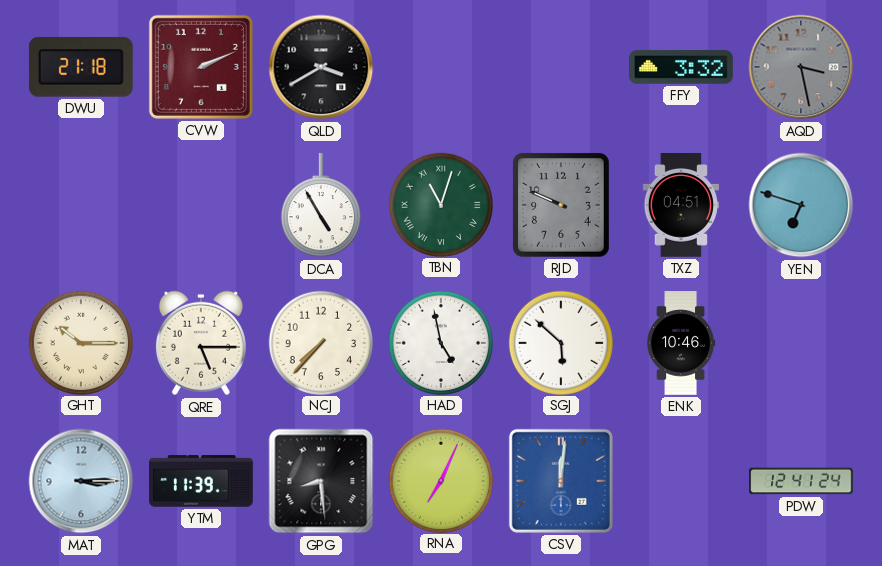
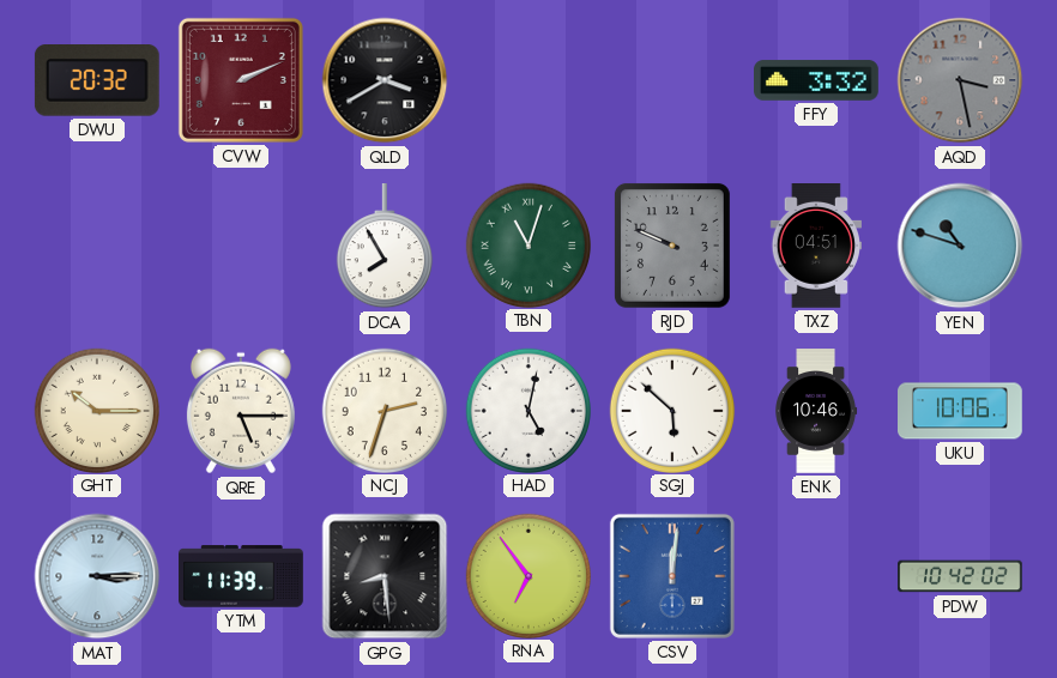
DWU: 21:18 -> 20:32
DCA: 4:55 -> 7:55
YEN: 6:48 -> 10:48
NCJ: 7:37 -> 2:33
HAD: 4:58 -> 5:02
UKU: none -> 10:06
RNA: 7:04 -> 6:54
PDW: 12:41 -> 10:42
